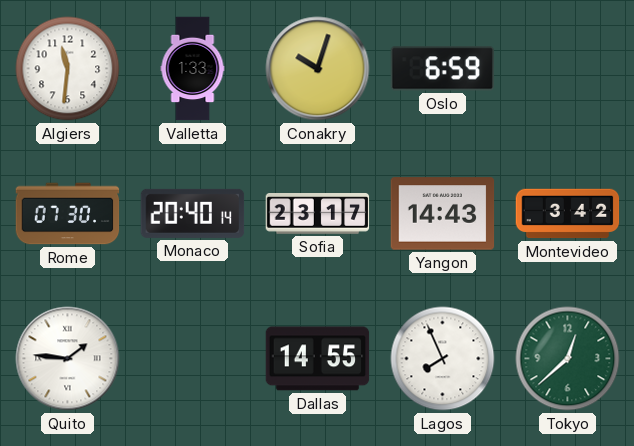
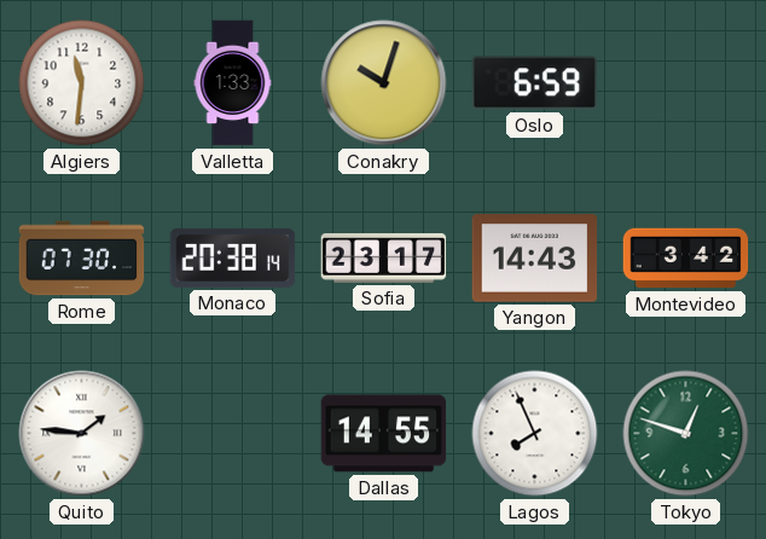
Monaco: 20:40 -> 20:38
Tokyo: 12:38 -> 12:48
